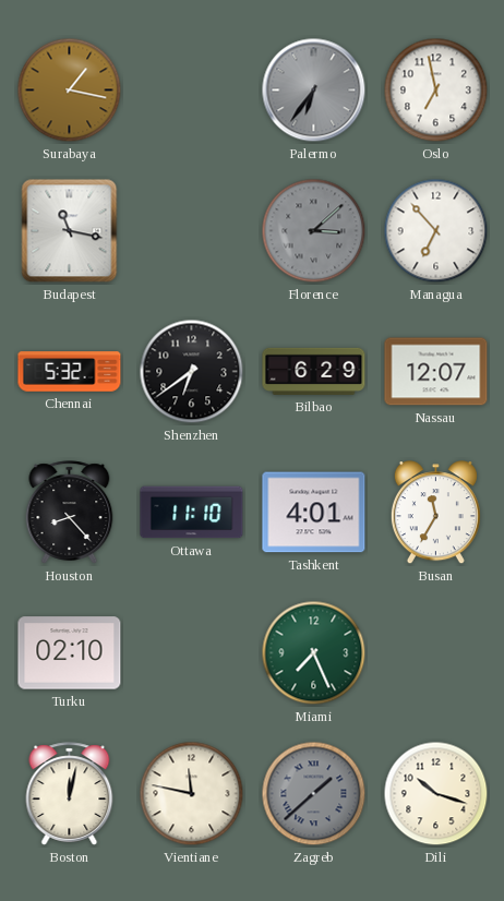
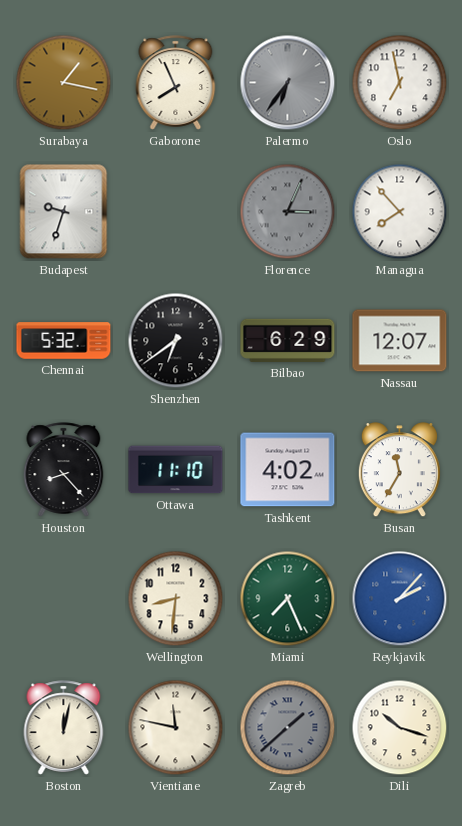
Gaborone: none -> 7:56
Budapest: 11:17 -> 9:33
Florence: 3:08 -> 3:04
Managua: 6:53 -> 7:53
Tashkent: 4:01 -> 4:02
Turku: 02:10 -> none
Wellington: none -> 8:31
Reykjavik: none -> 2:07
